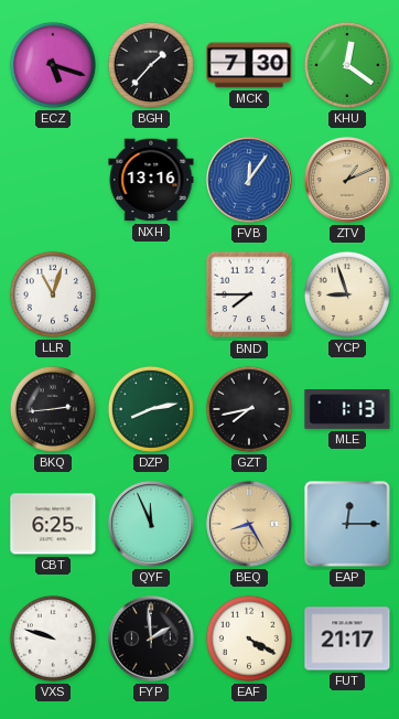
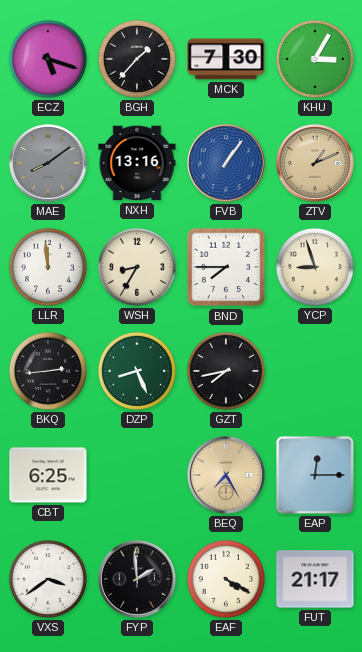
KHU: 12:21 -> 3:05
MAE: none -> 8:09
FVB: 12:06 -> 1:06
LLR: 11:03 -> 11:59
WSH: none -> 8:35
DZP: 8:13 -> 8:26
MLE: 1:13 -> none
QYF: 11:56 -> none
BEQ: 8:25 -> 7:25
VXS: 9:48 -> 3:39
